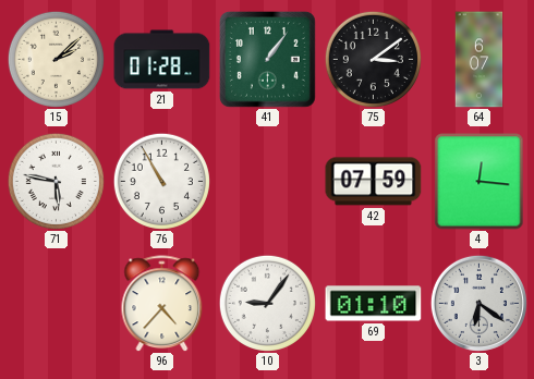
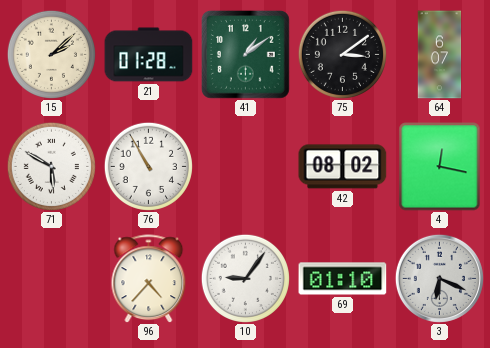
41: 1:06 -> 1:09
71: 5:47 -> 5:50
42: 07:59 -> 08:02
4: 12:16 -> 12:17
3: 6:21 -> 6:19
